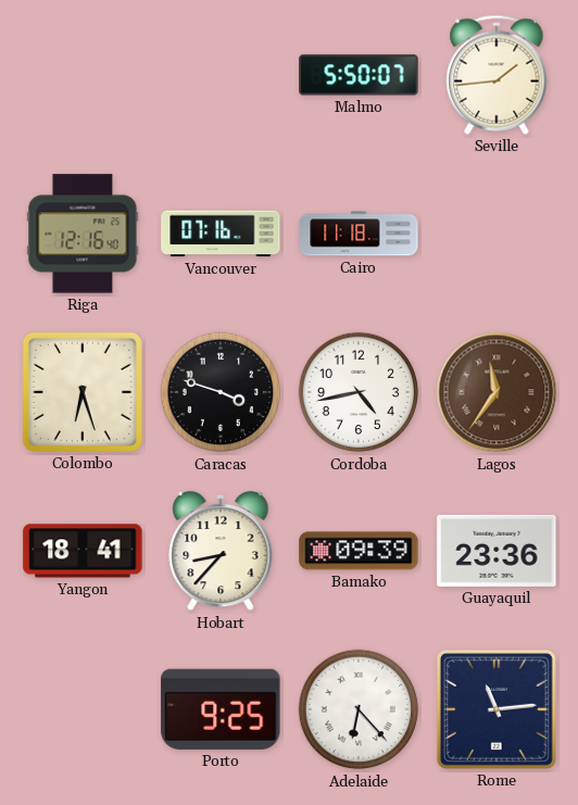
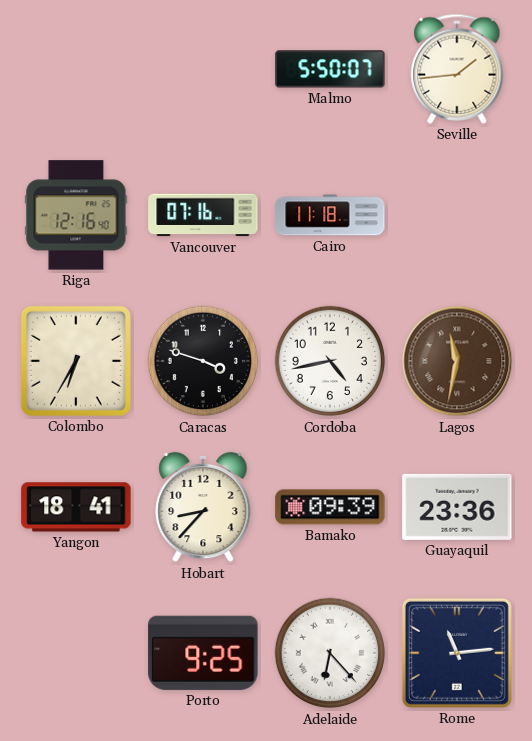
Colombo: 6:27 -> 6:35
Lagos: 11:36 -> 11:32
